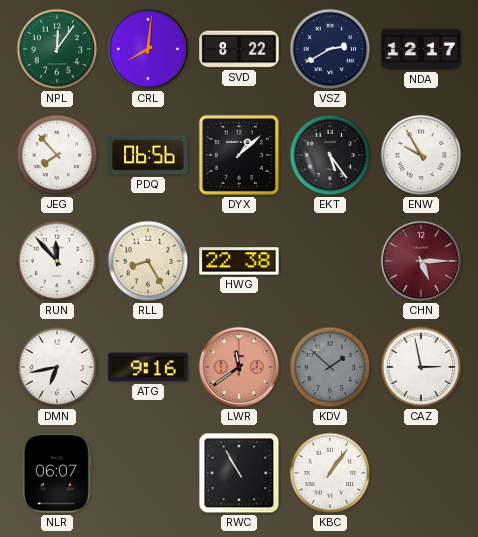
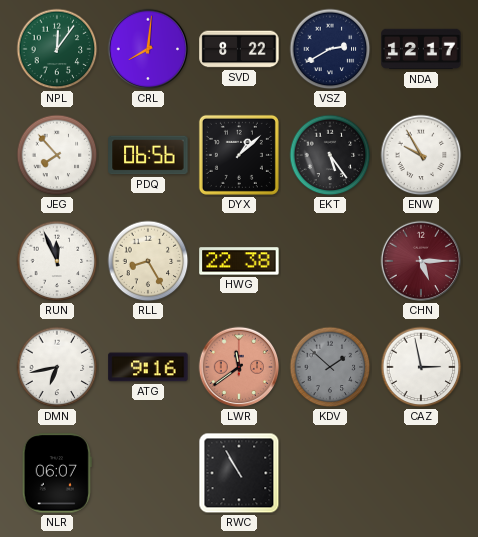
RUN: 11:53 -> 11:56
KBC: 1:06 -> none
